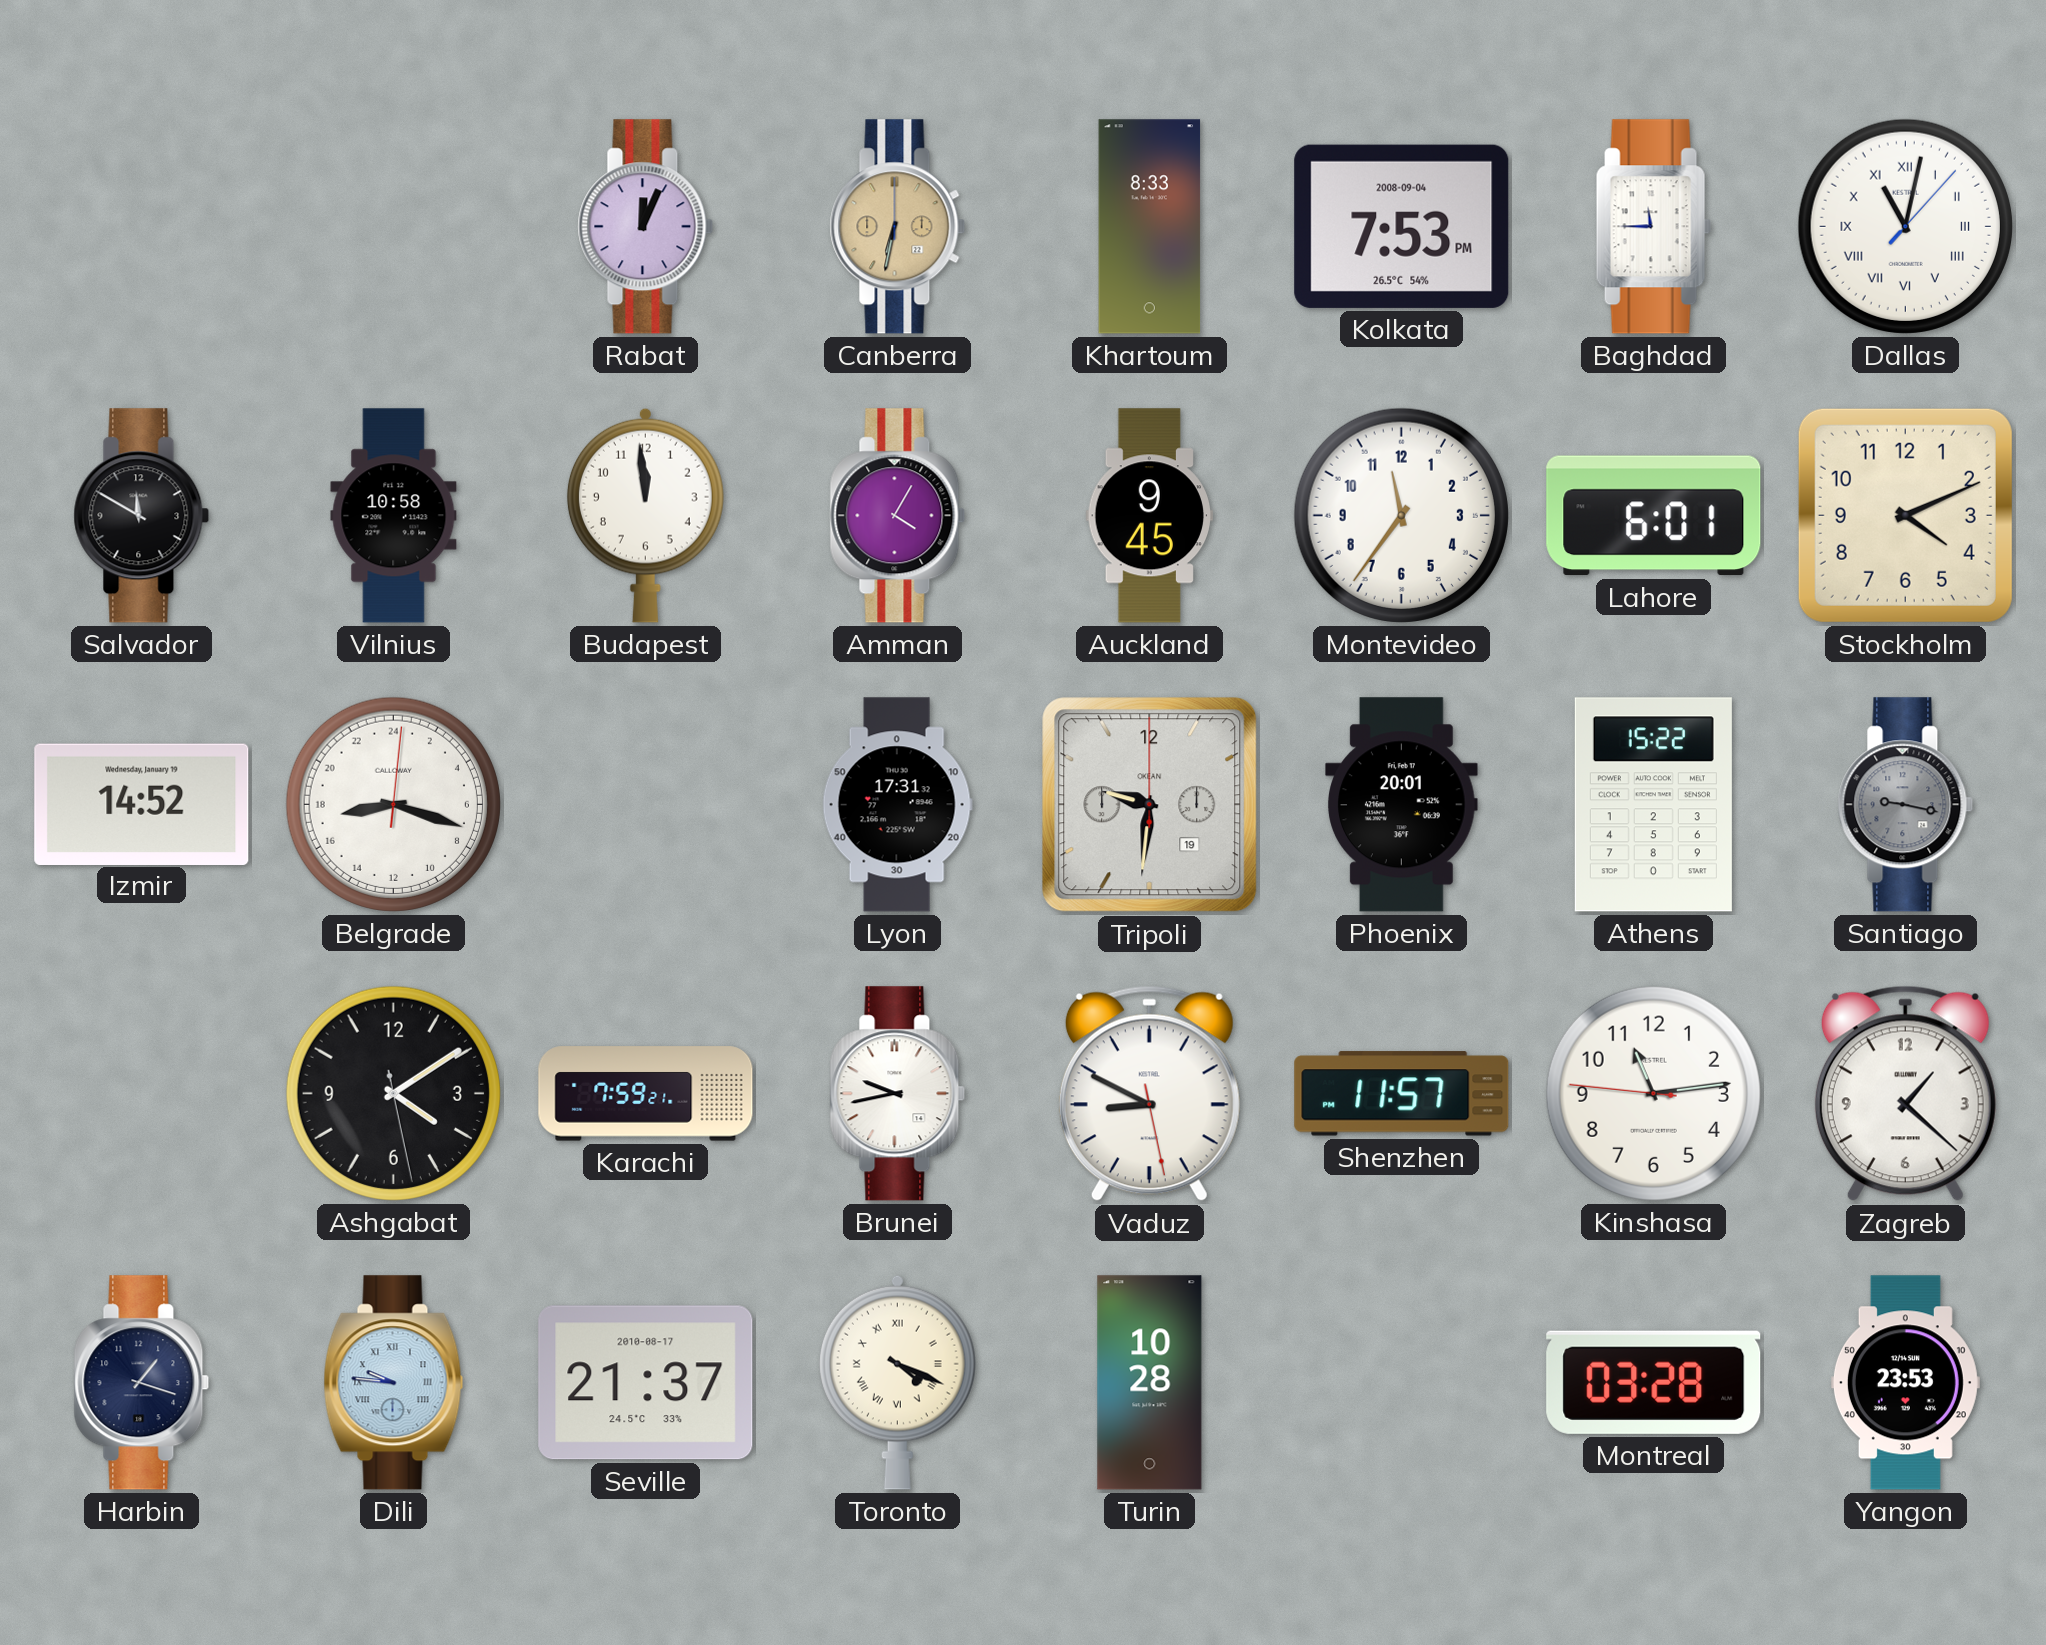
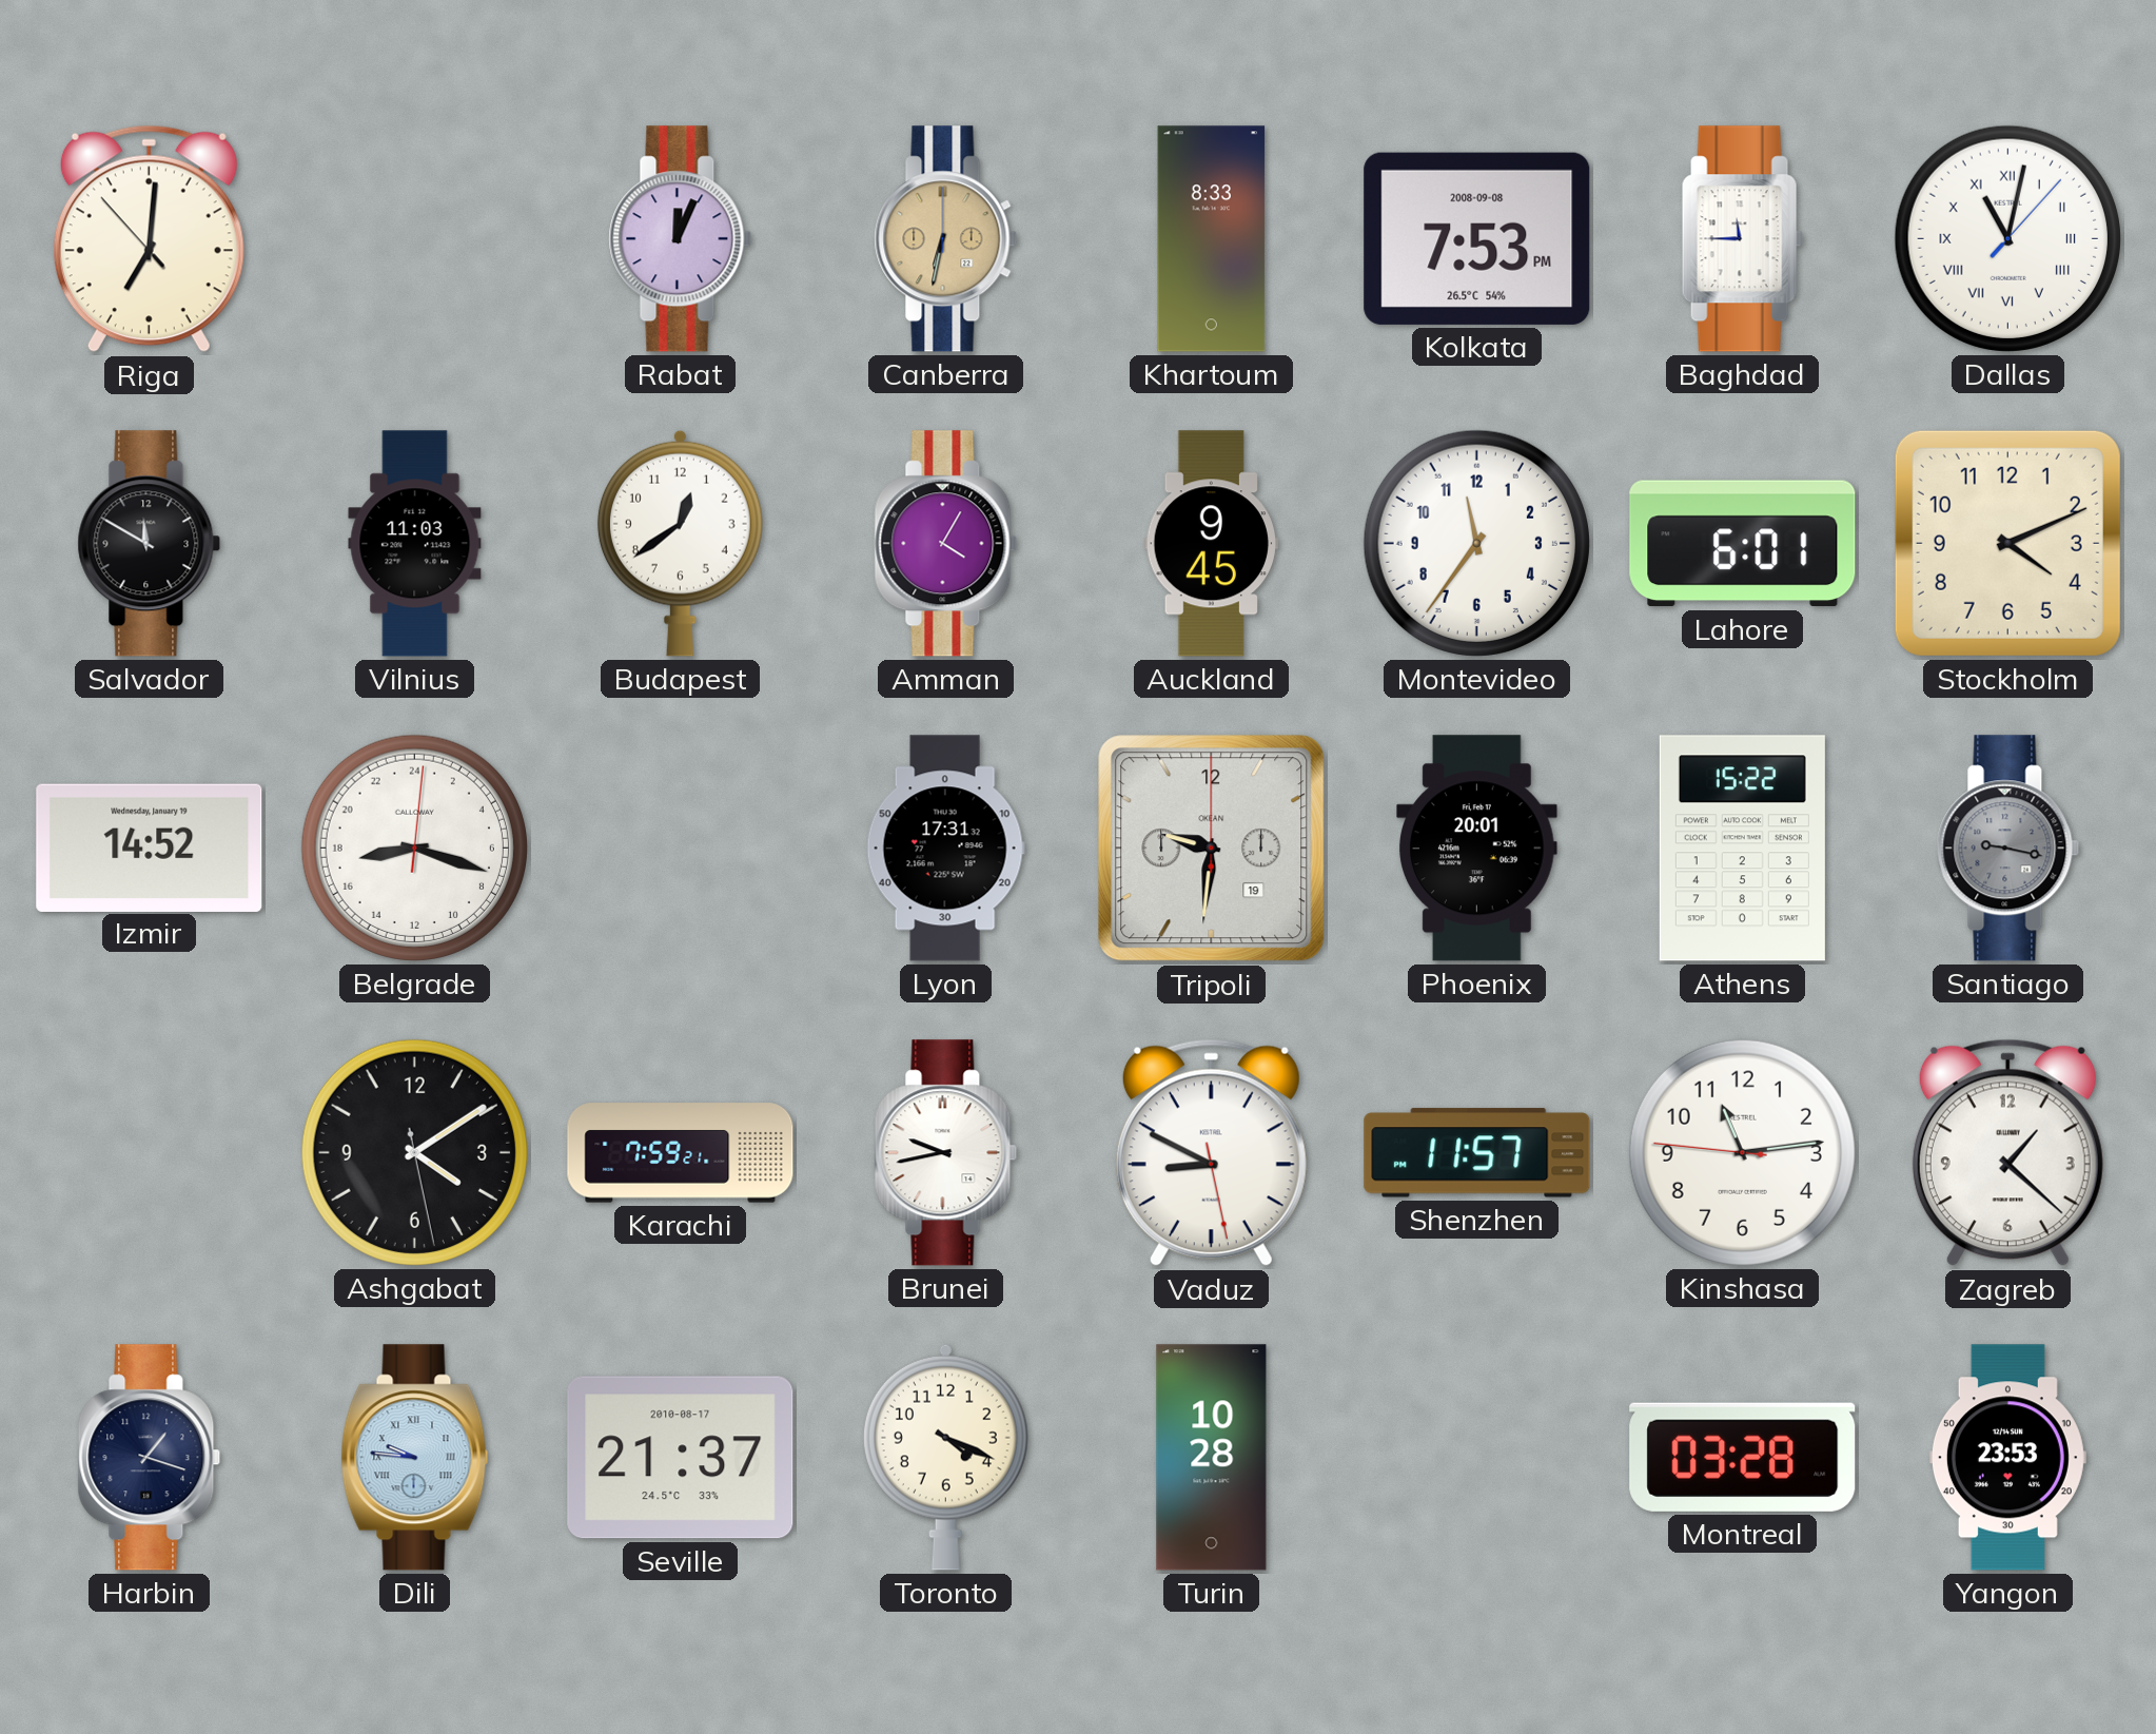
Riga: none -> 7:00
Kolkata date: 2008-09-04 -> 2008-09-08
Vilnius: 10:58 -> 11:03
Budapest: 11:59 -> 12:39
Toronto numerals: Roman -> Arabic
